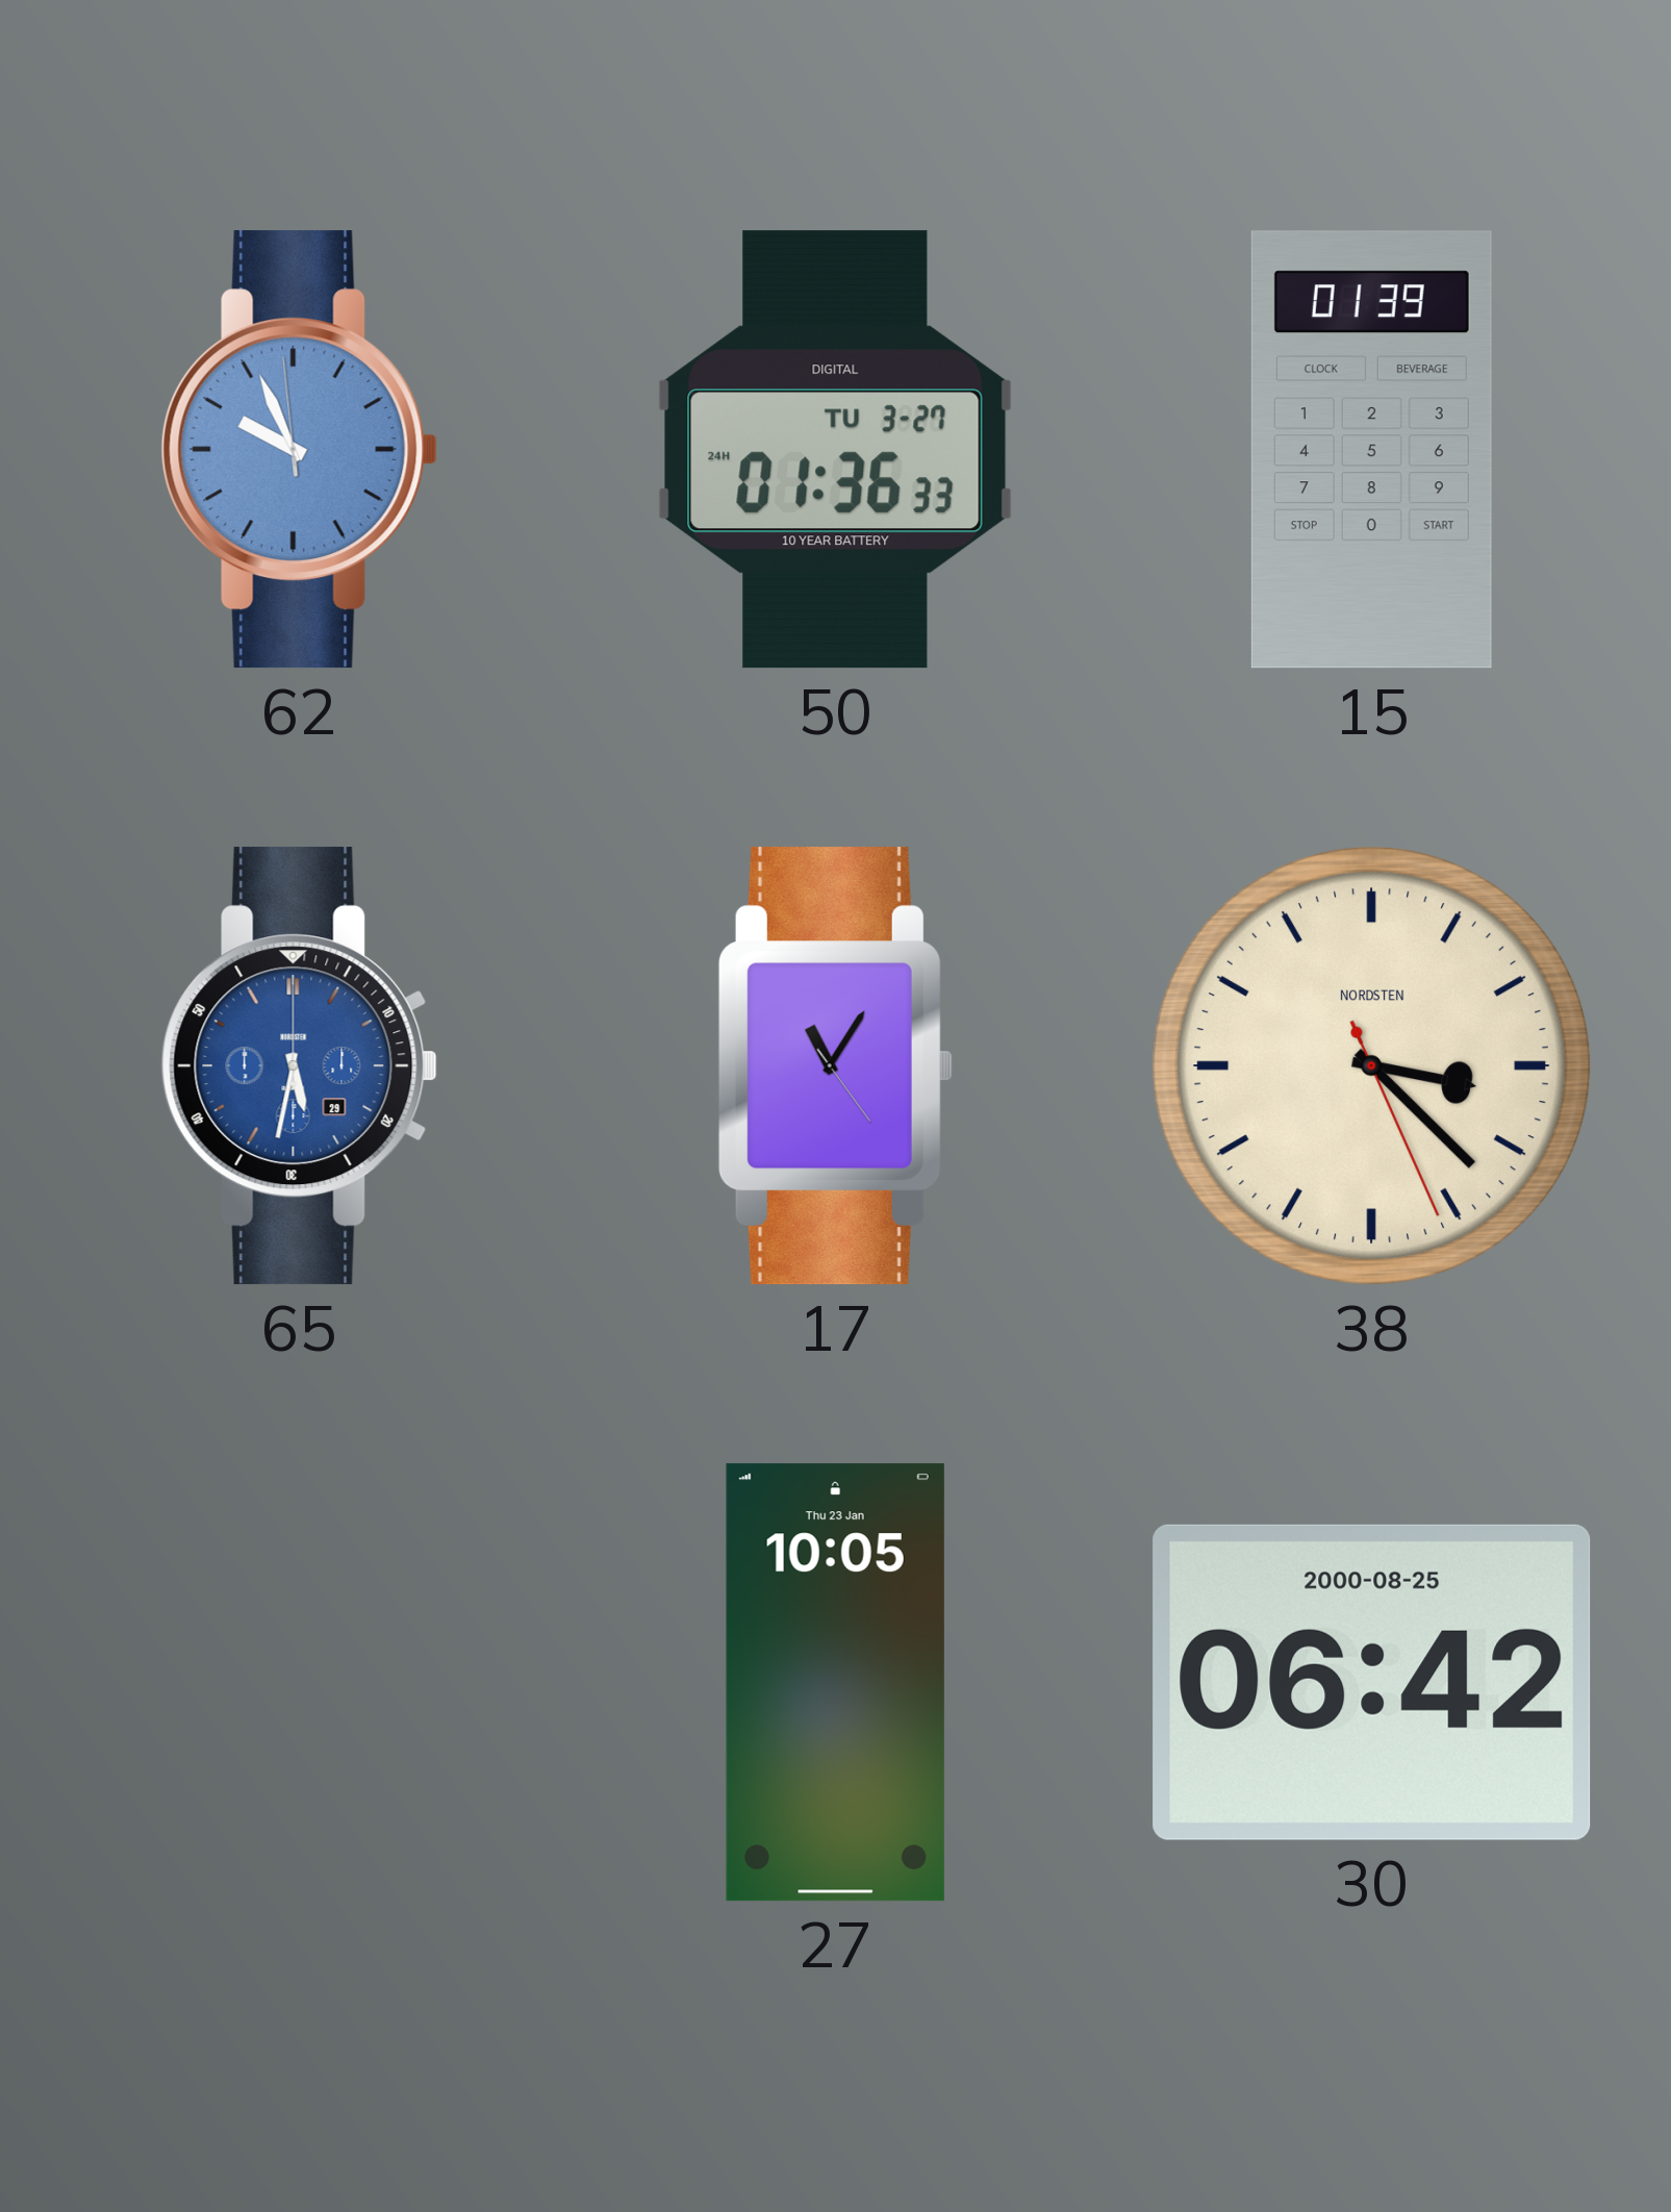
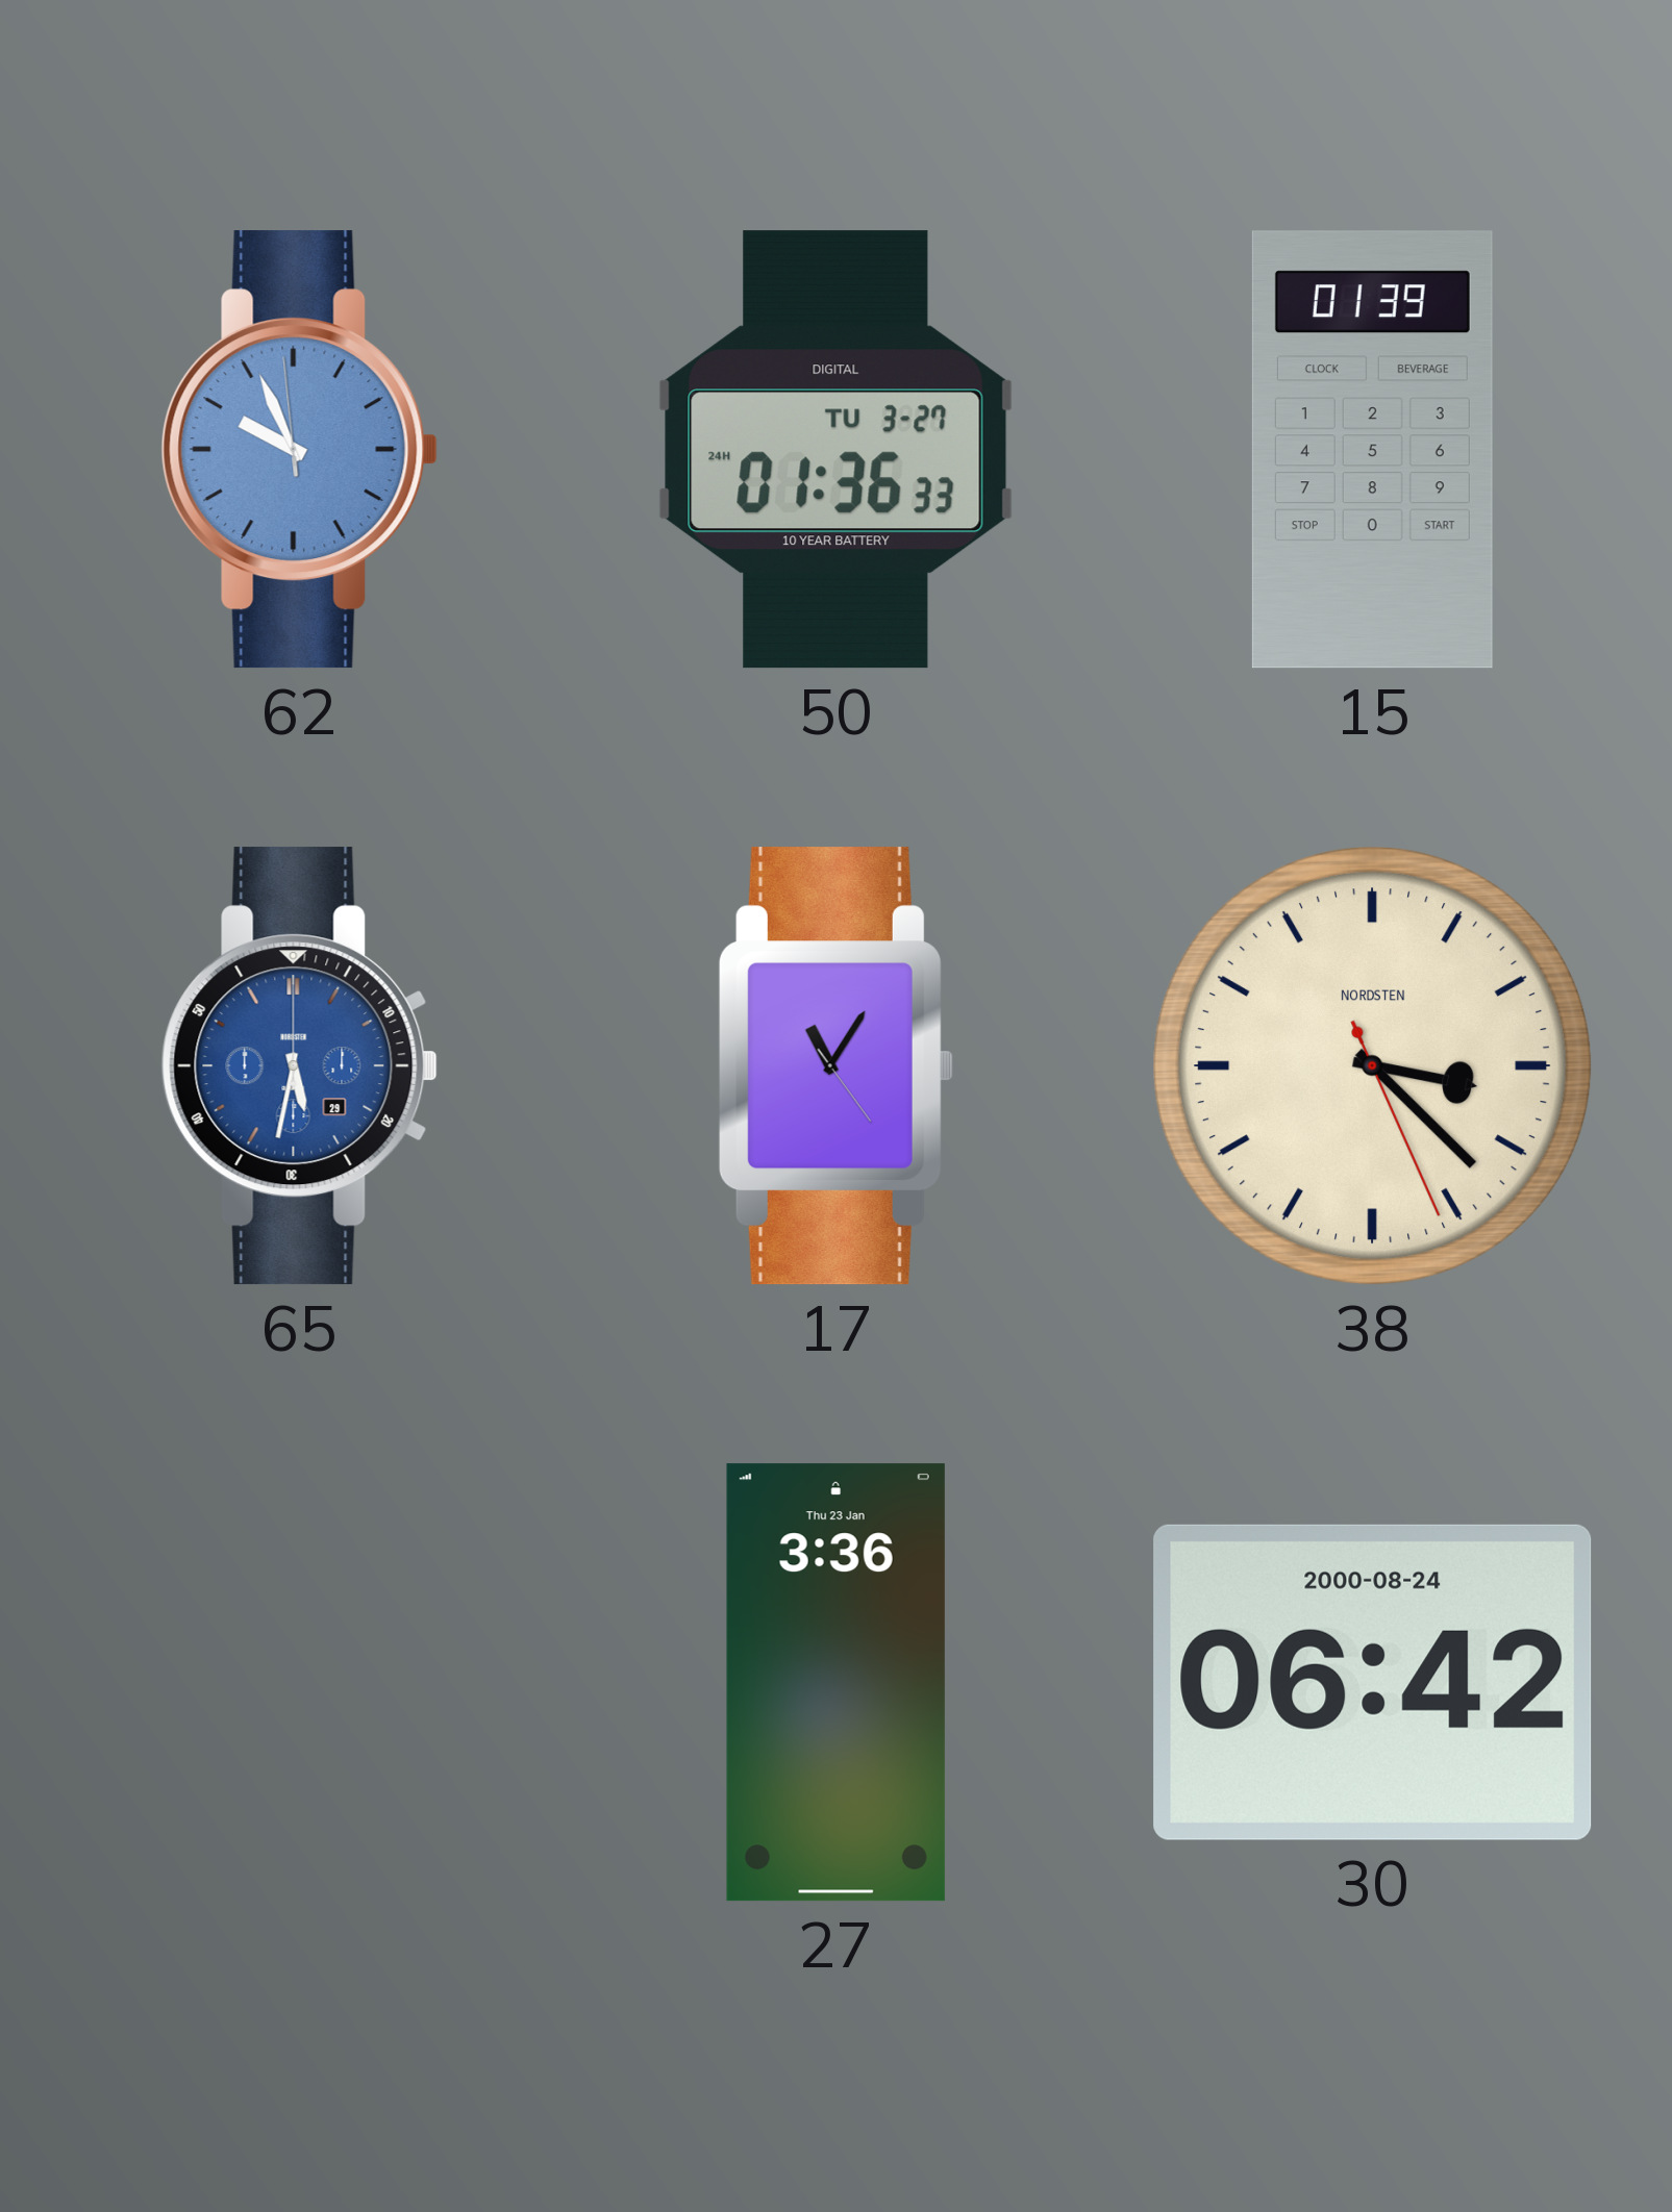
27: 10:05 -> 3:36
30 date: 2000-08-25 -> 2000-08-24
